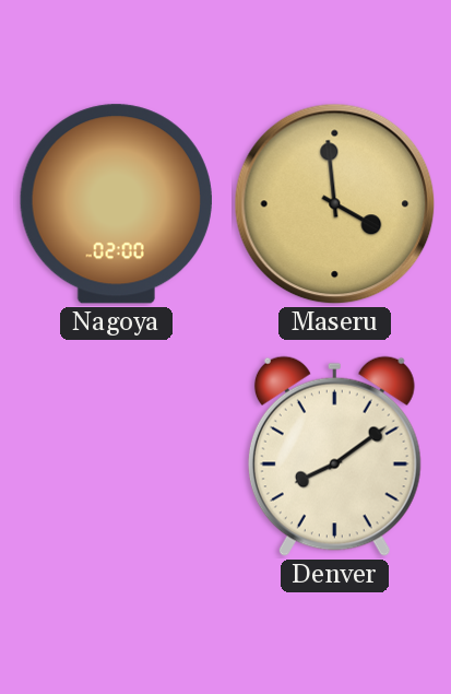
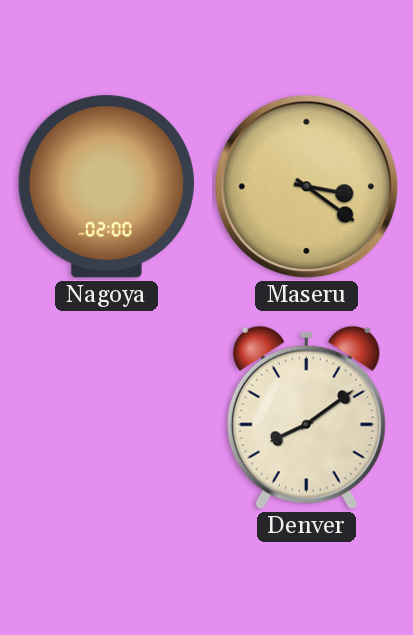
Maseru: 3:59 -> 3:21
